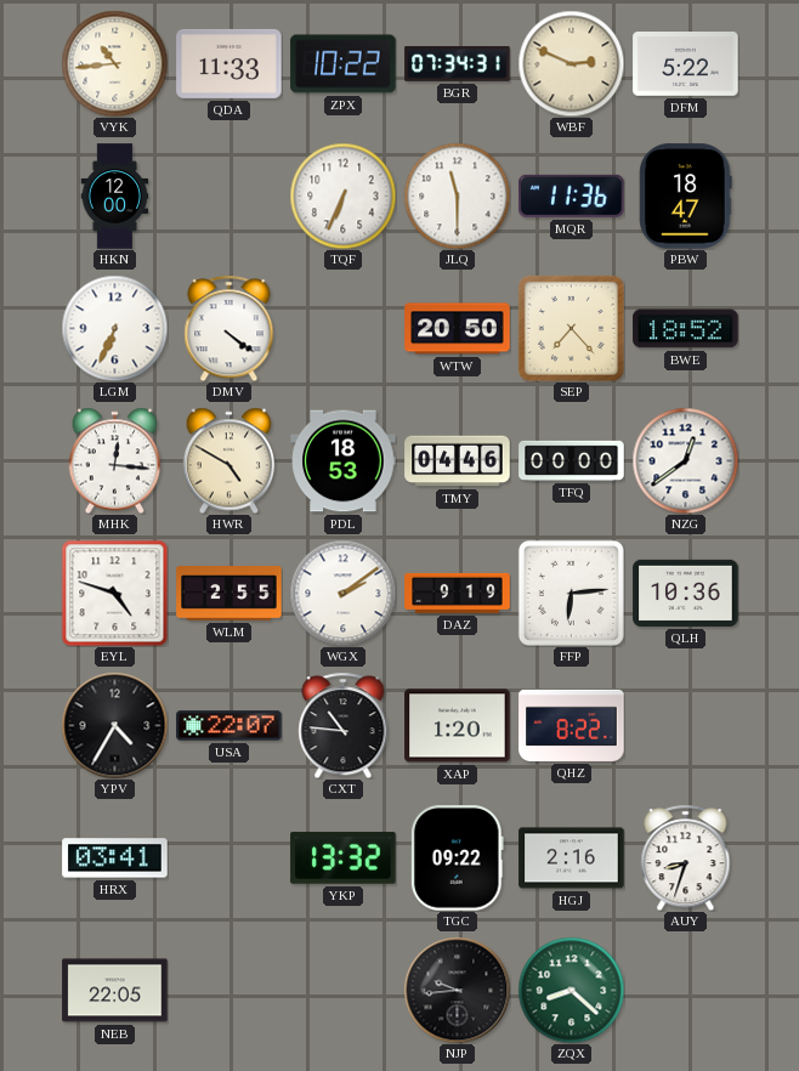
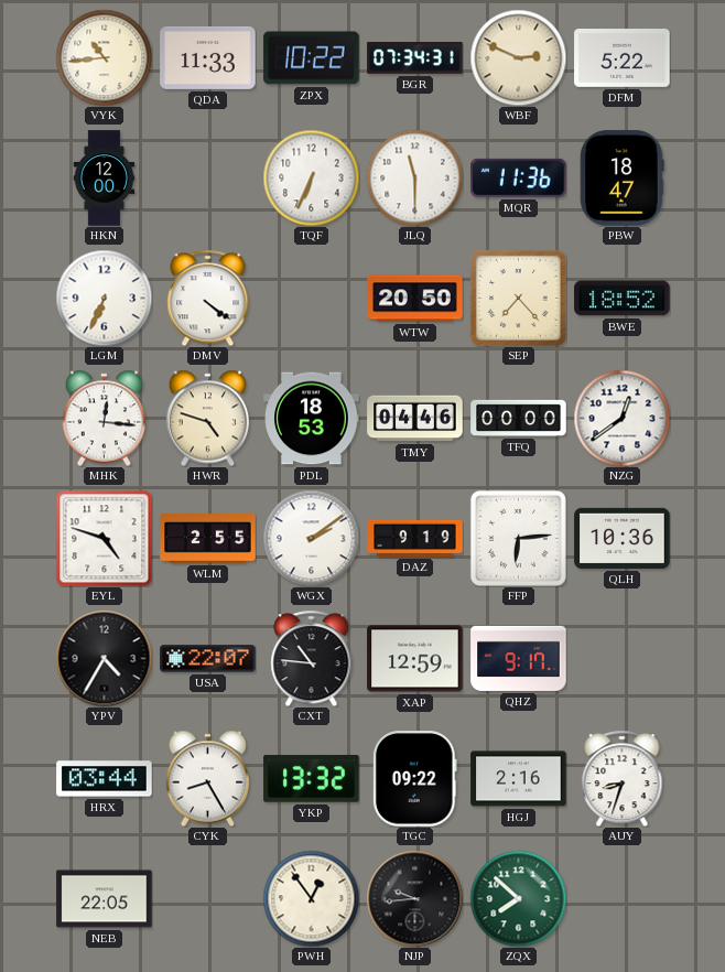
HWR: 4:50 -> 4:48
XAP: 1:20 -> 12:59
QHZ: 8:22 -> 9:17
HRX: 03:41 -> 03:44
CYK: none -> 8:25
PWH: none -> 12:54
ZQX: 8:22 -> 7:52
